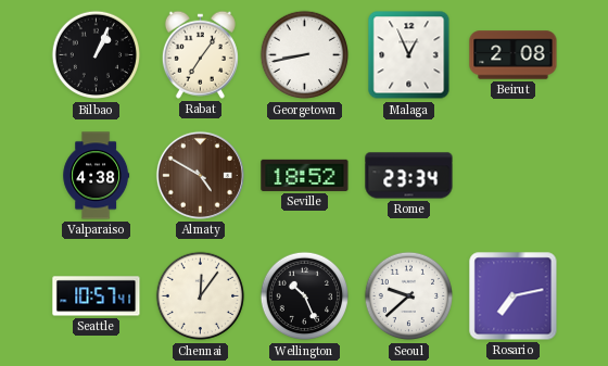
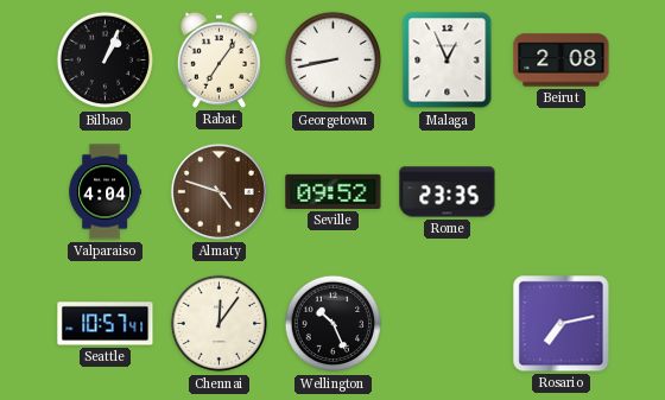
Valparaiso: 4:38 -> 4:04
Almaty: 4:50 -> 4:48
Seville: 18:52 -> 09:52
Rome: 23:34 -> 23:35
Seoul: 9:38 -> none
